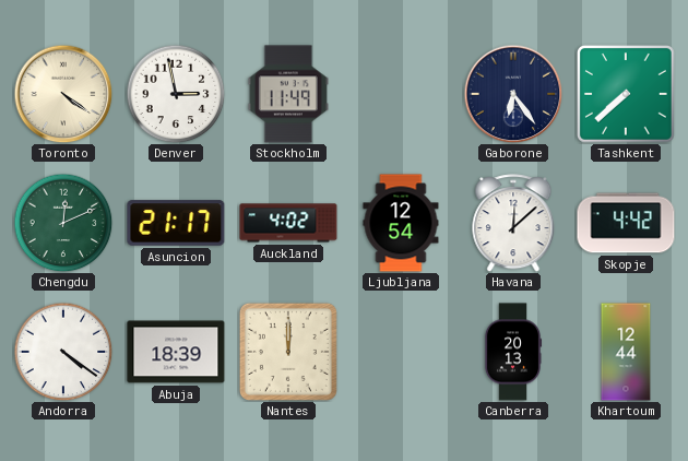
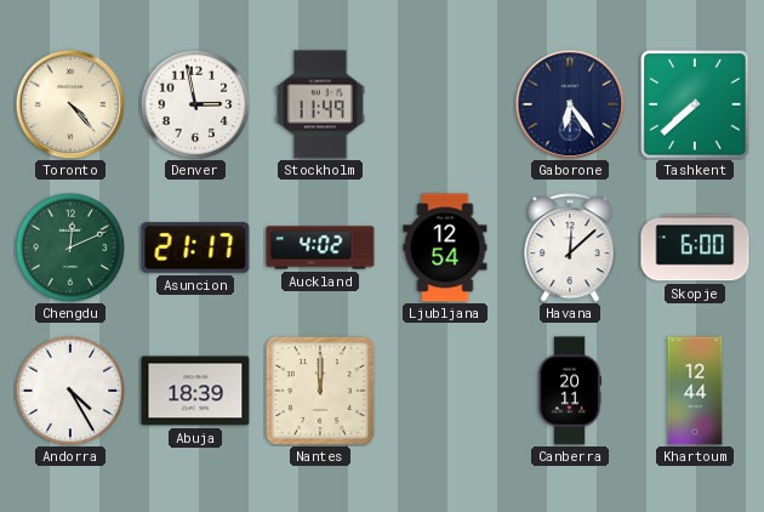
Toronto: 4:21 -> 4:23
Skopje: 4:42 -> 6:00
Andorra: 4:21 -> 4:25
Canberra: 20:13 -> 20:11
